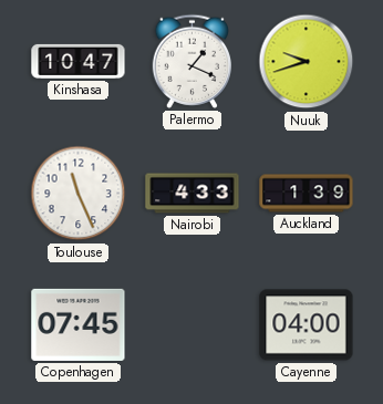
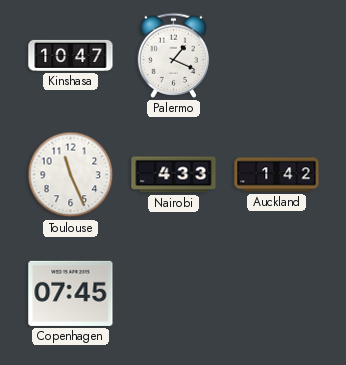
Nuuk: 9:42 -> none
Auckland: 1:39 -> 1:42
Cayenne: 04:00 -> none
